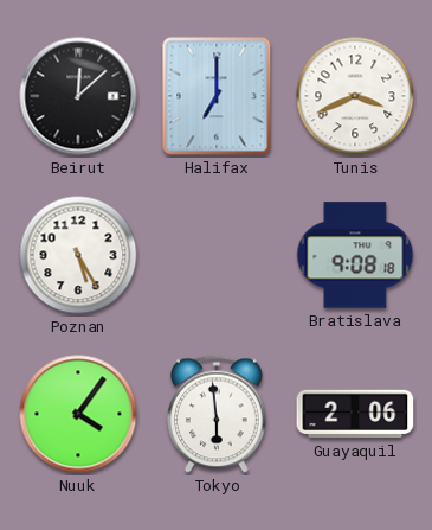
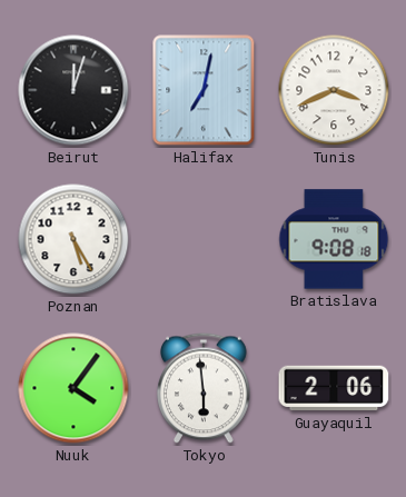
Beirut: 12:08 -> 12:03
Halifax: 7:00 -> 7:02
